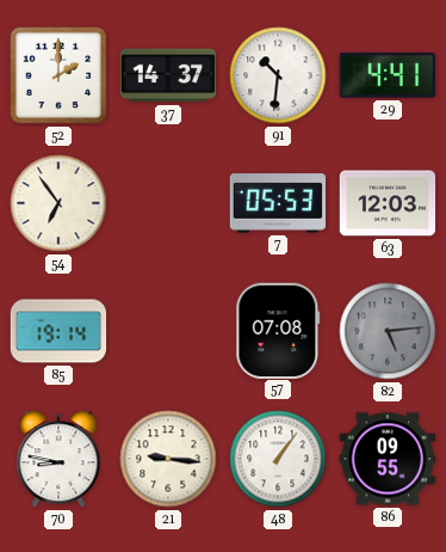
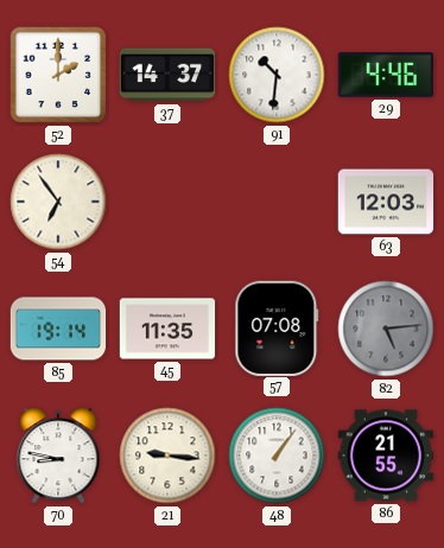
29: 4:41 -> 4:46
7: 05:53 -> none
45: none -> 11:35
86: 09:55 -> 21:55
